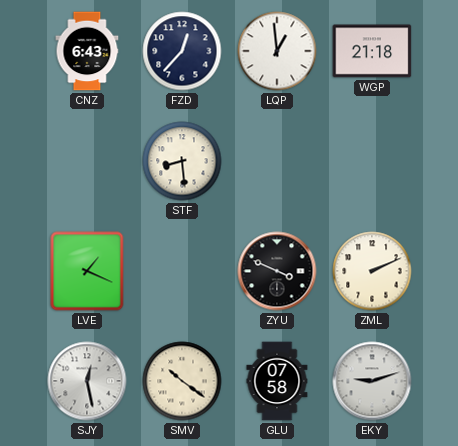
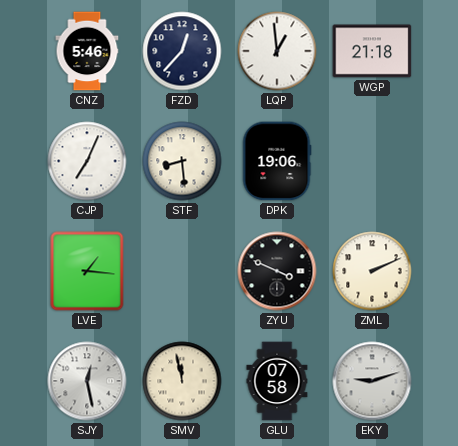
CNZ: 6:43 -> 5:46
CJP: none -> 7:04
DPK: none -> 19:06
LVE: 1:19 -> 1:16
SMV: 10:21 -> 11:58
